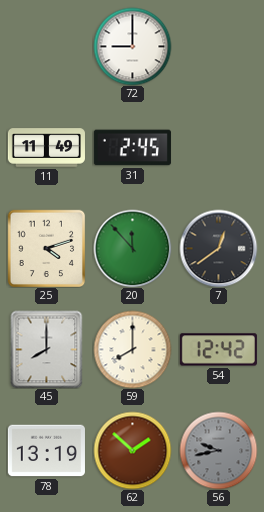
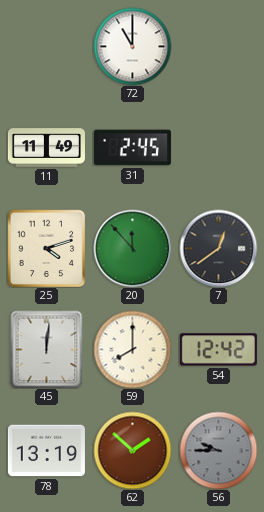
72: 9:00 -> 11:00
45: 8:00 -> 12:01
56: 9:43 -> 9:45
